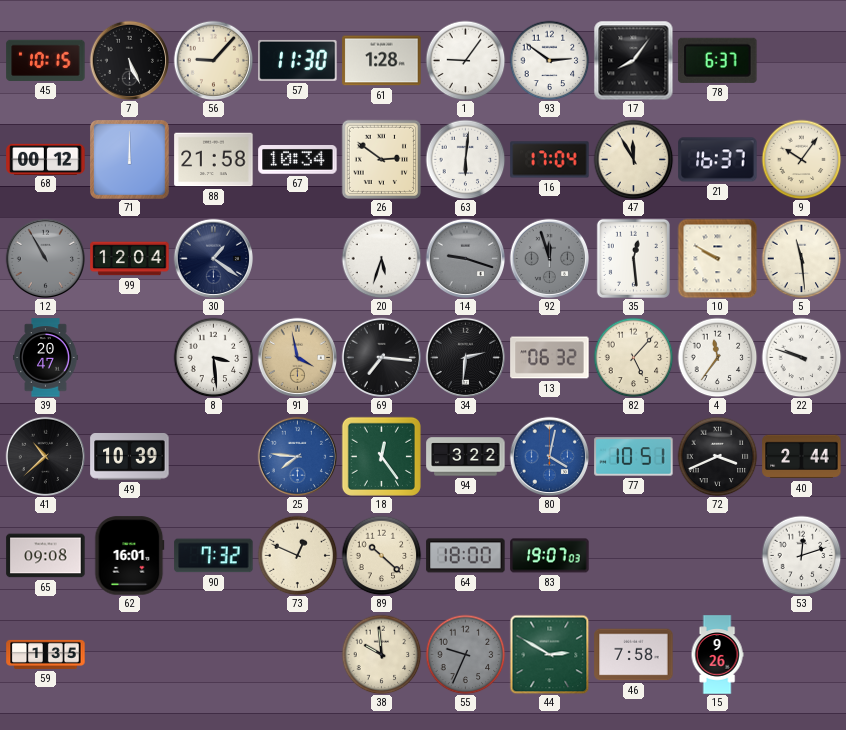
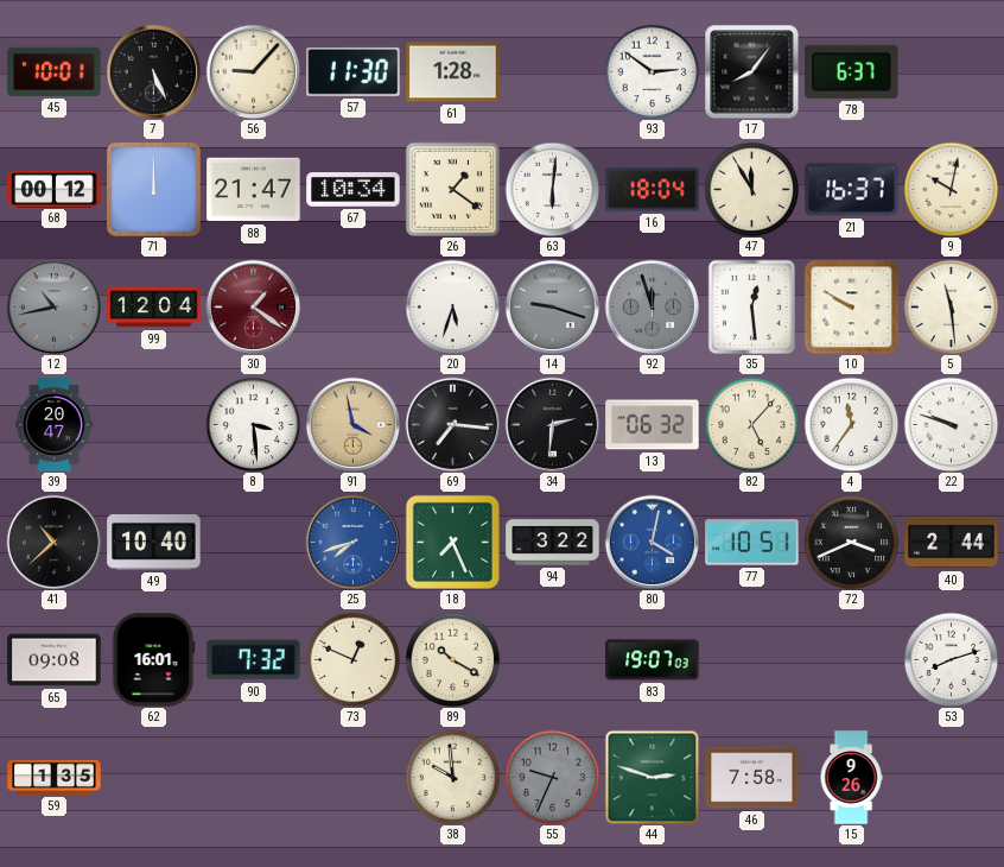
45: 10:15 -> 10:01
1: 9:06 -> none
88: 21:58 -> 21:47
26: 2:51 -> 1:21
16: 17:04 -> 18:04
9: 10:06 -> 10:02
12: 10:55 -> 10:43
30 dial: navy -> burgundy
49: 10:39 -> 10:40
25: 7:46 -> 7:42
18: 12:24 -> 7:26
89: 10:22 -> 10:20
64: 18:00 -> none
53: 12:12 -> 8:12
44: 2:50 -> 2:48
